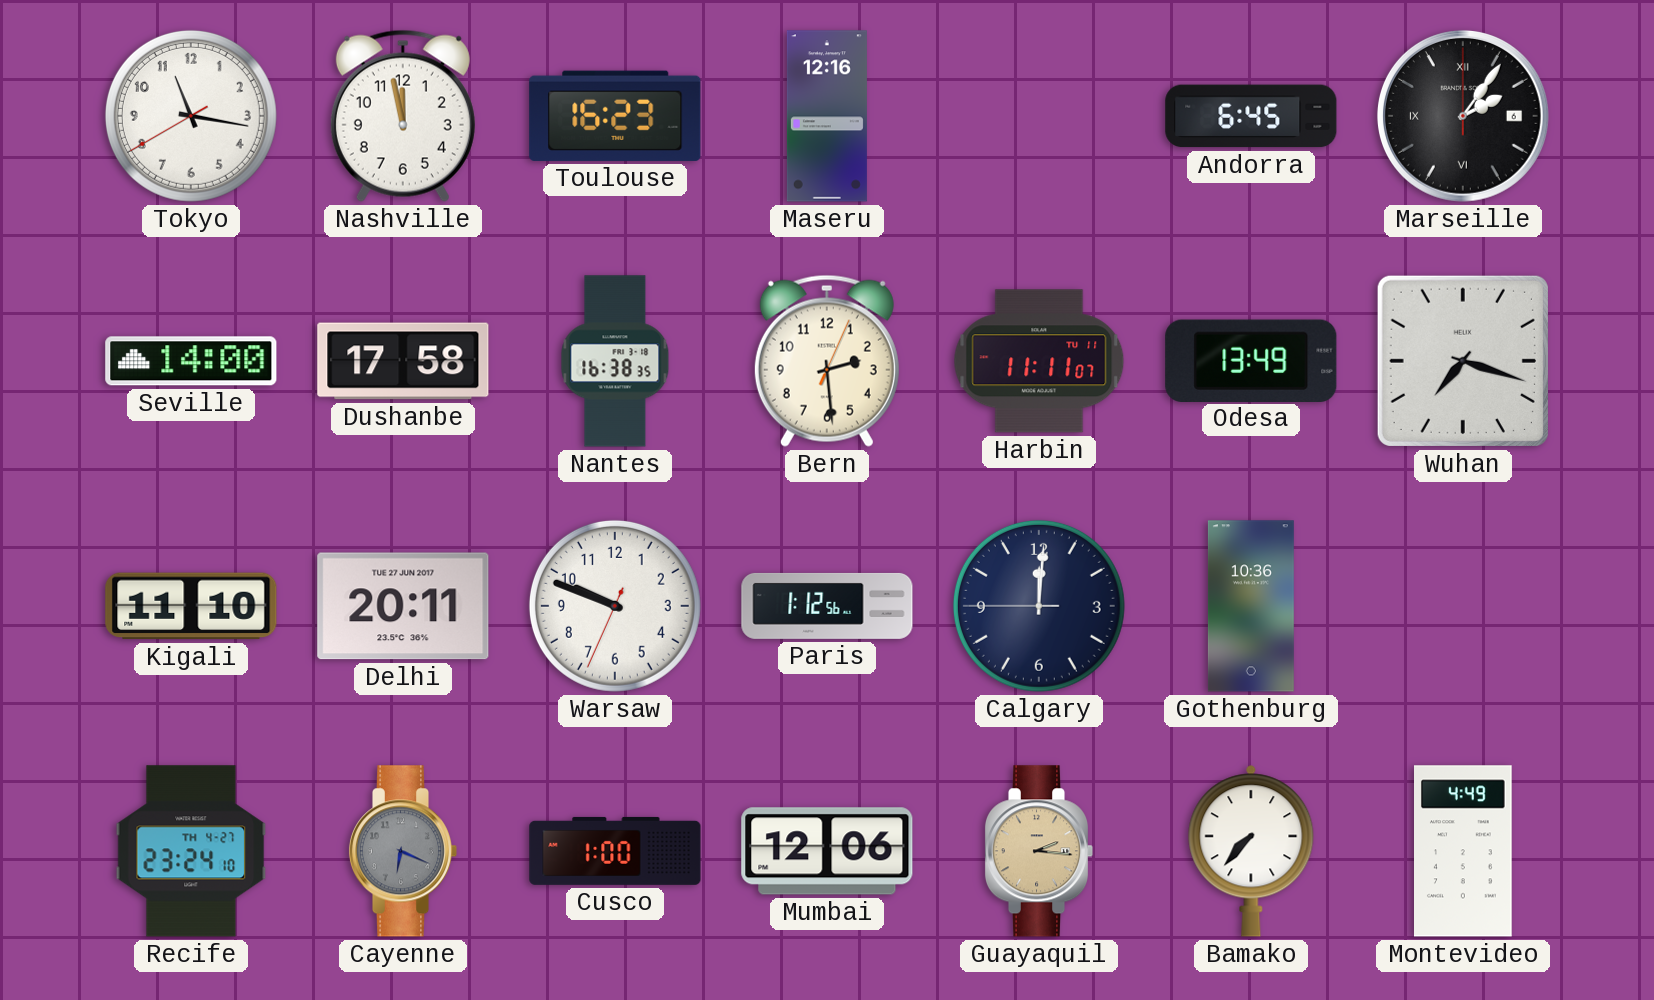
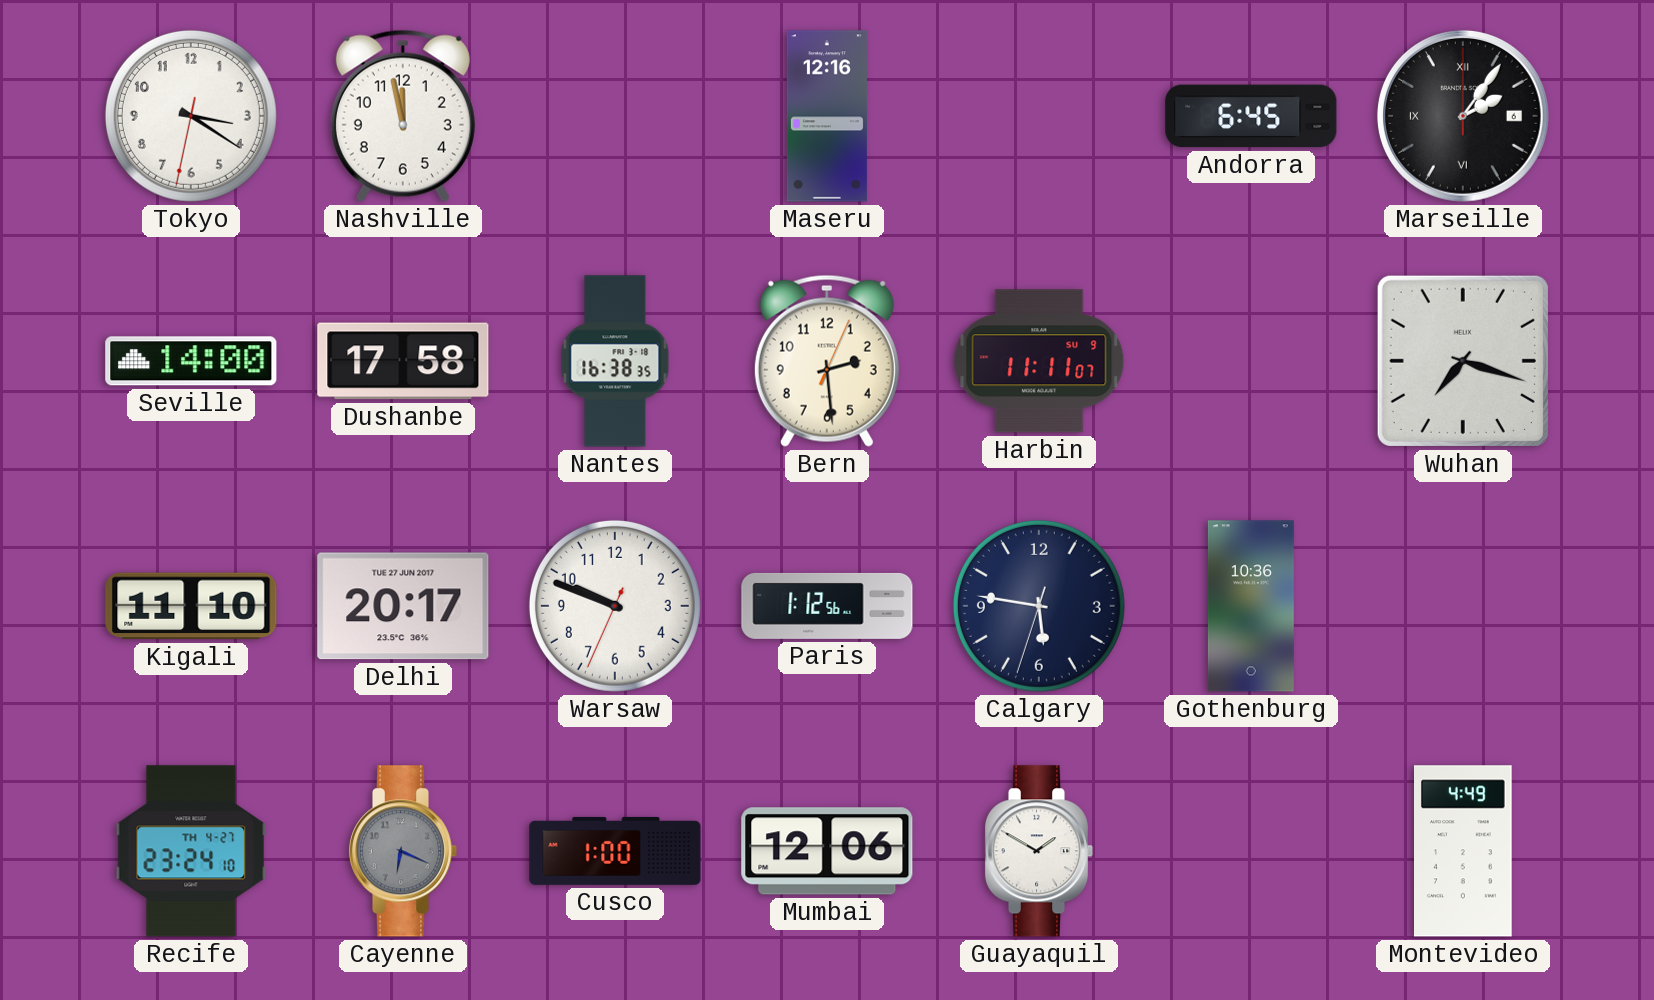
Tokyo: 11:16 -> 3:20
Toulouse: 16:23 -> none
Harbin date: TU 11 -> SU 9
Odesa: 13:49 -> none
Delhi: 20:11 -> 20:17
Calgary: 12:00 -> 5:46
Guayaquil: 2:16 -> 1:50
Guayaquil dial: champagne -> white
Bamako: 7:37 -> none
